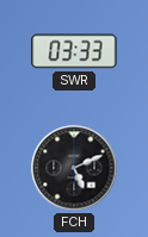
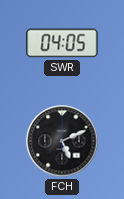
SWR: 03:33 -> 04:05
